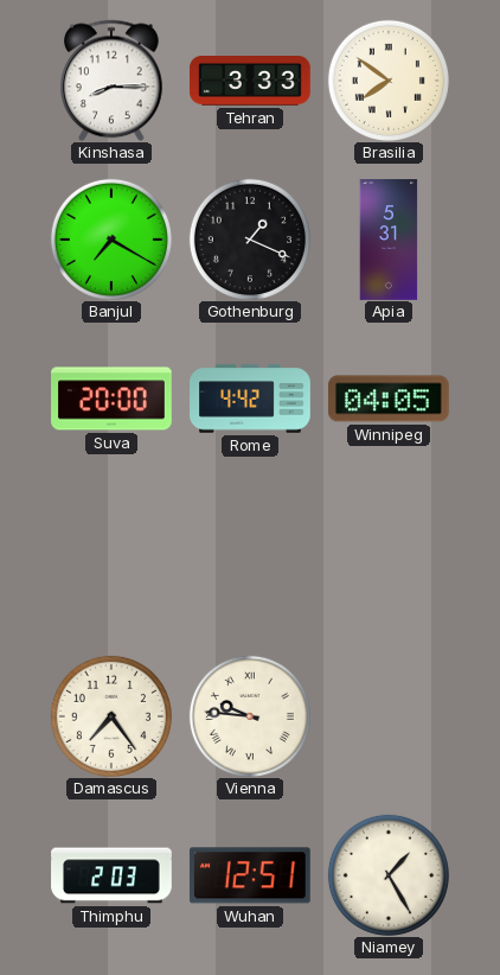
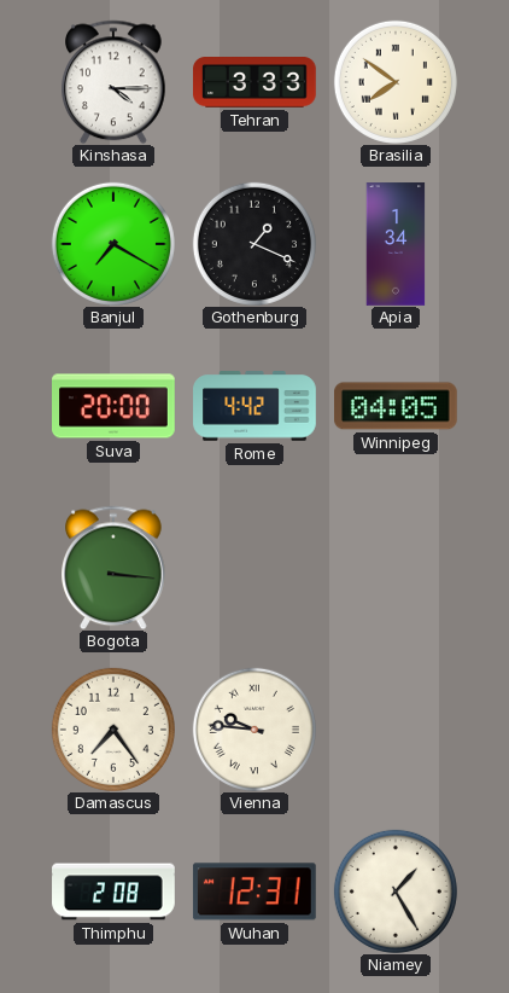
Kinshasa: 8:15 -> 4:15
Apia: 5:31 -> 1:34
Bogota: none -> 3:16
Thimphu: 2:03 -> 2:08
Wuhan: 12:51 -> 12:31
